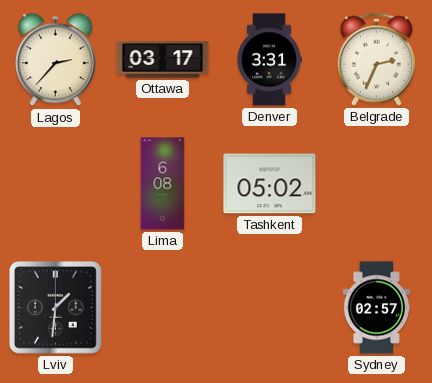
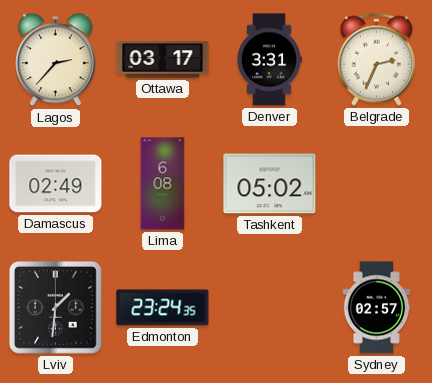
Damascus: none -> 02:49
Edmonton: none -> 23:24
